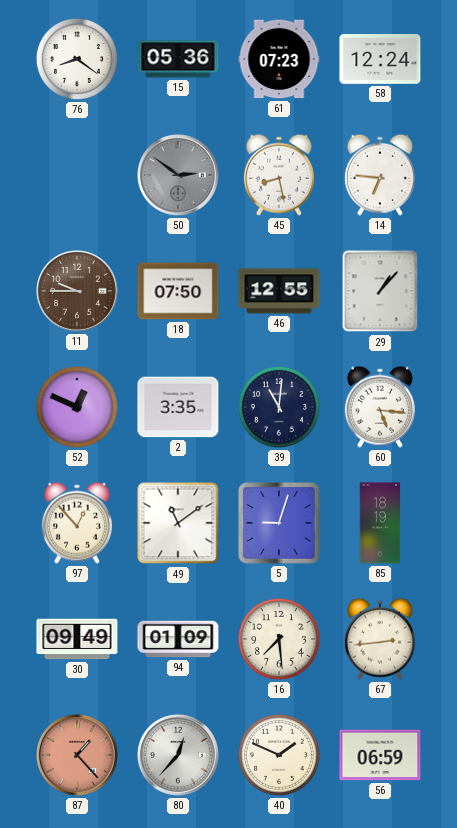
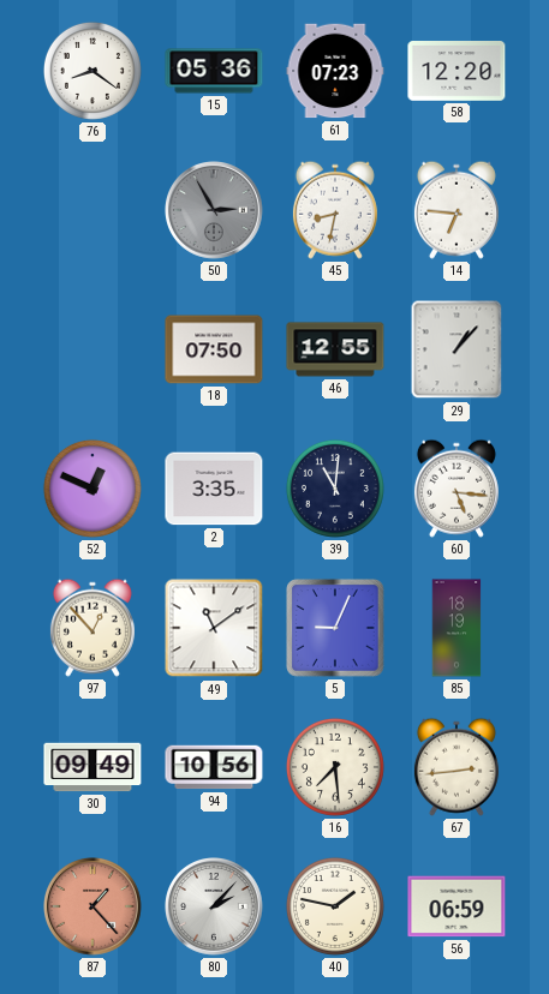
58: 12:24 -> 12:20
50: 2:51 -> 2:55
45: 8:28 -> 8:32
11: 9:45 -> none
5: 9:03 -> 9:04
94: 01:09 -> 10:56
80: 12:37 -> 2:07
40: 1:49 -> 1:47
